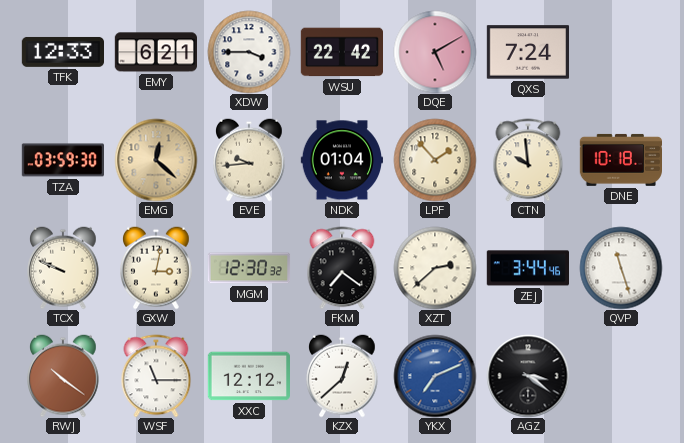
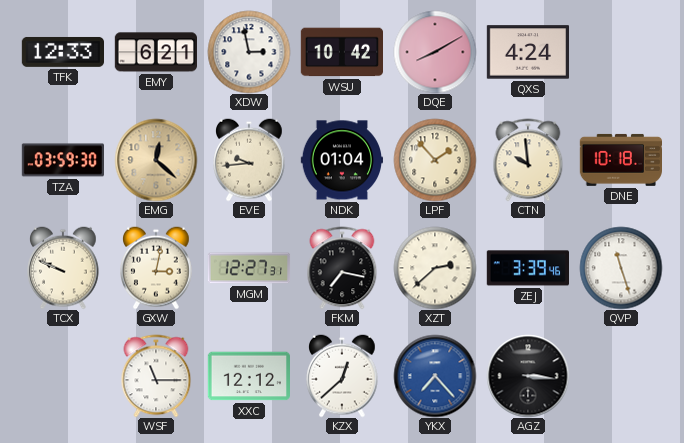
XDW: 3:45 -> 2:58
WSU: 22:42 -> 10:42
DQE: 5:10 -> 8:10
QXS: 7:24 -> 4:24
MGM: 12:30 -> 12:27
FKM: 7:21 -> 7:17
ZEJ: 3:44 -> 3:39
RWJ: 10:21 -> none
YKX: 7:11 -> 7:23
AGZ: 3:21 -> 3:16
